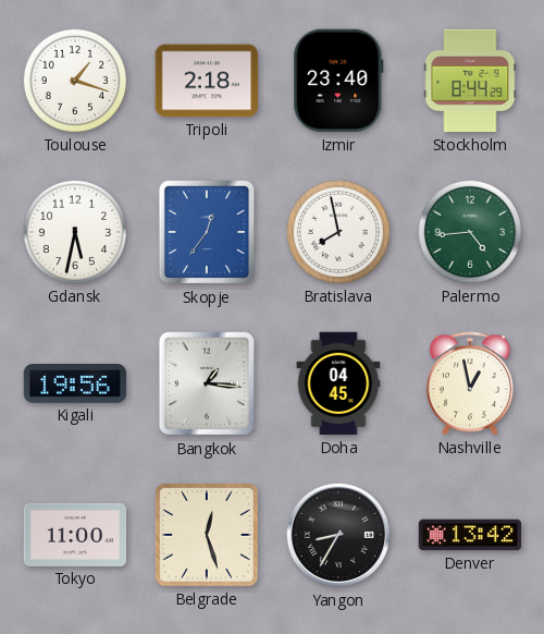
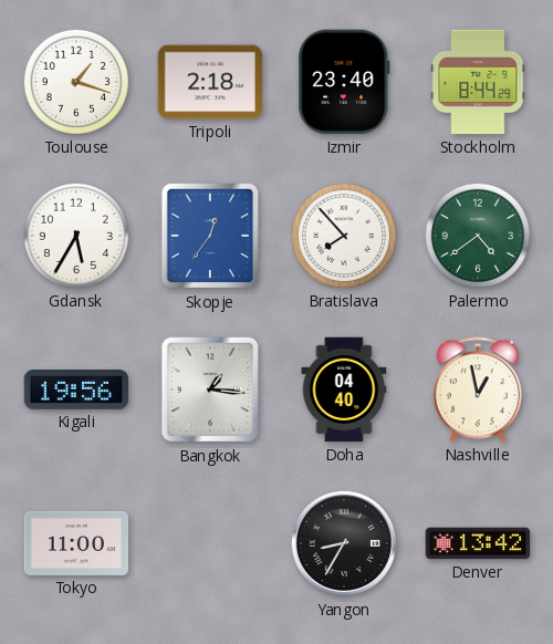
Gdansk: 5:32 -> 5:35
Bratislava: 7:58 -> 7:53
Palermo: 4:44 -> 4:39
Doha: 04:45 -> 04:40
Belgrade: 12:27 -> none
